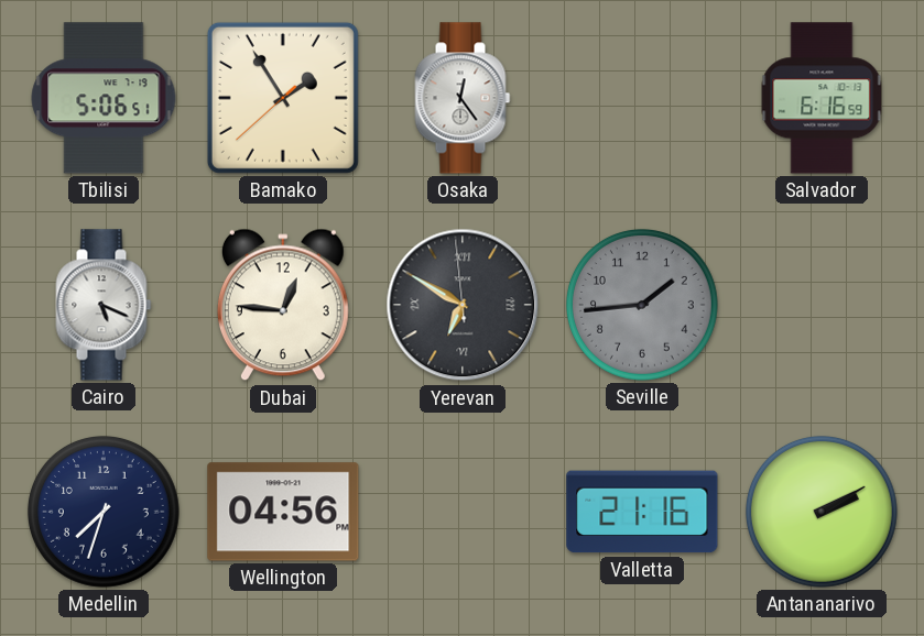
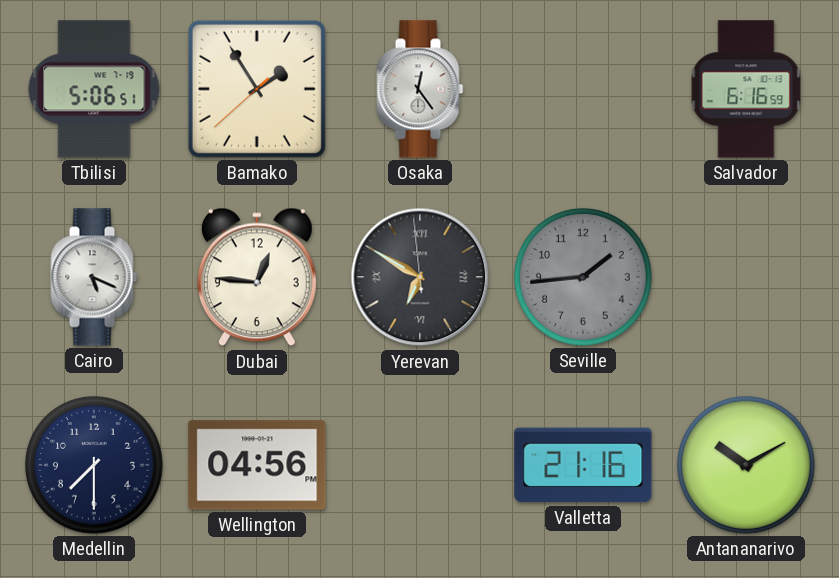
Medellin: 7:33 -> 7:30
Antananarivo: 2:10 -> 10:10
